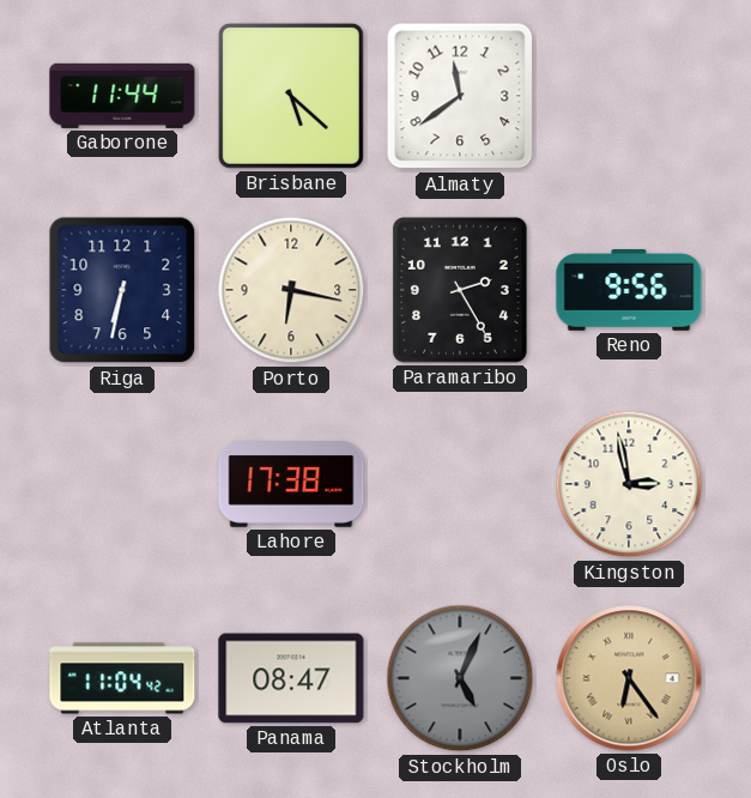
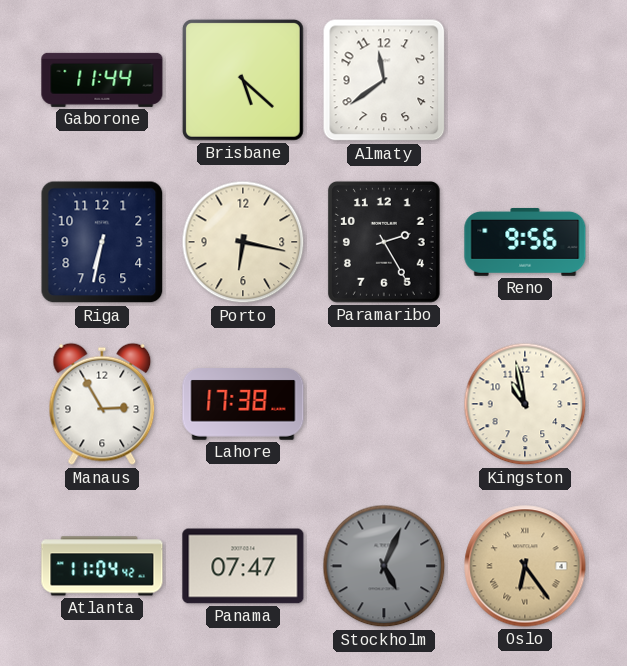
Manaus: none -> 2:55
Kingston: 2:58 -> 10:58
Panama: 08:47 -> 07:47
